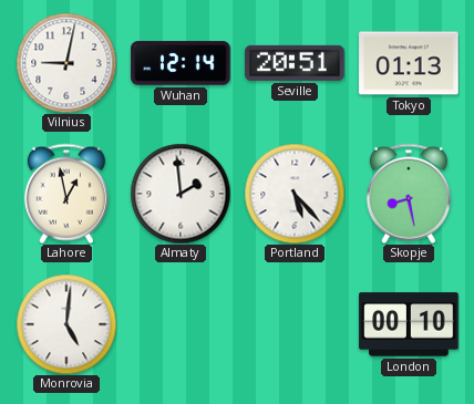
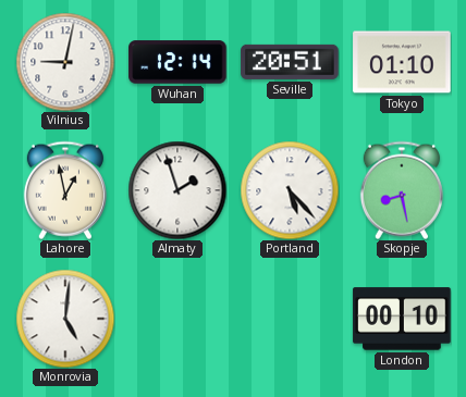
Tokyo: 01:13 -> 01:10
Almaty: 1:59 -> 1:57
